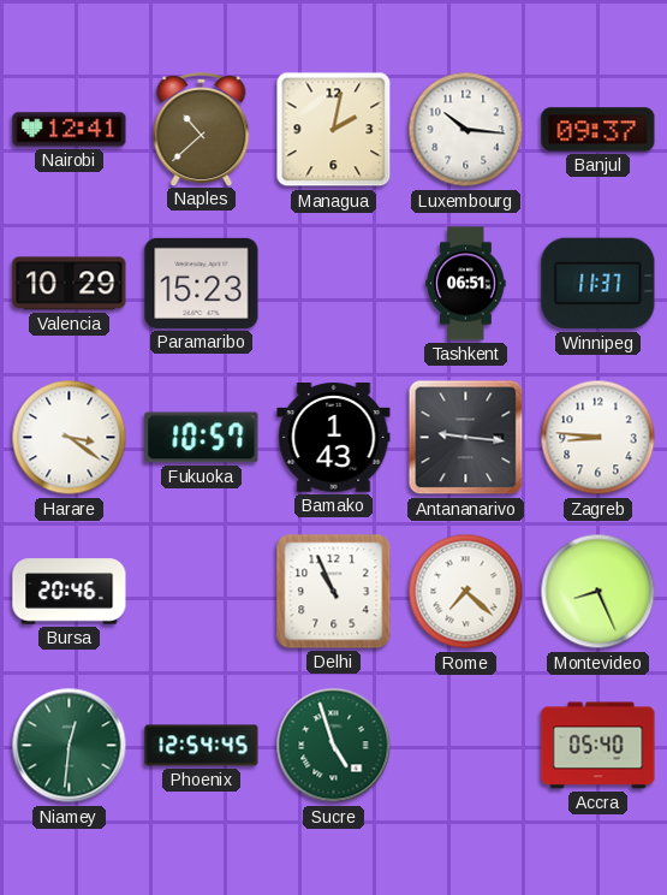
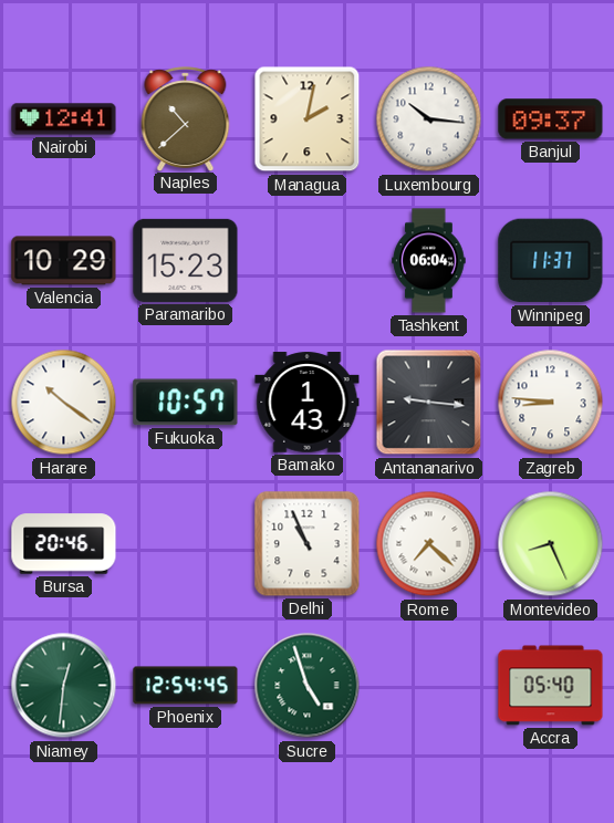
Tashkent: 06:51 -> 06:04
Harare: 3:21 -> 10:21
